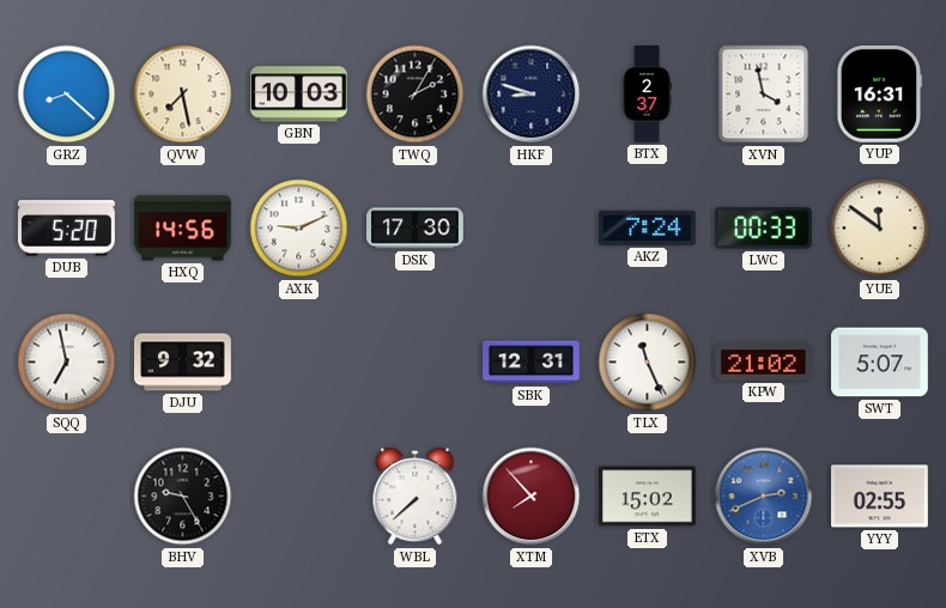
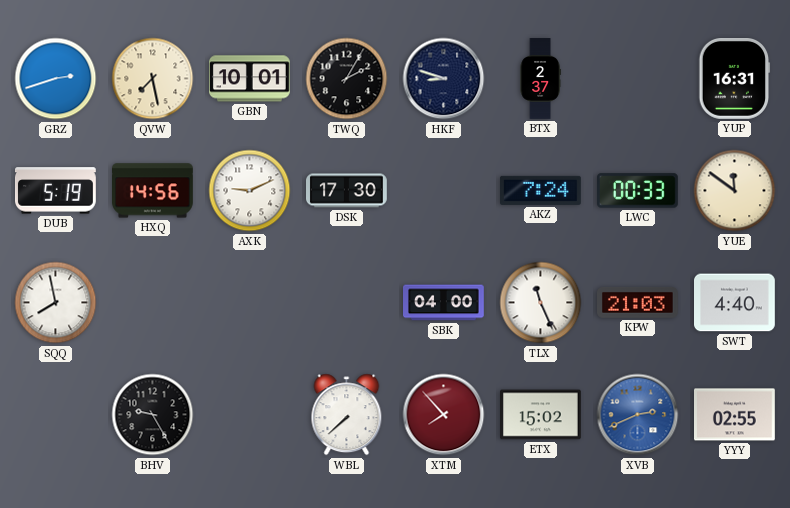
GRZ: 8:22 -> 2:42
GBN: 10:03 -> 10:01
XVN: 3:58 -> none
DUB: 5:20 -> 5:19
SQQ: 6:58 -> 7:58
DJU: 9:32 -> none
SBK: 12:31 -> 04:00
KPW: 21:02 -> 21:03
SWT: 5:07 -> 4:40
